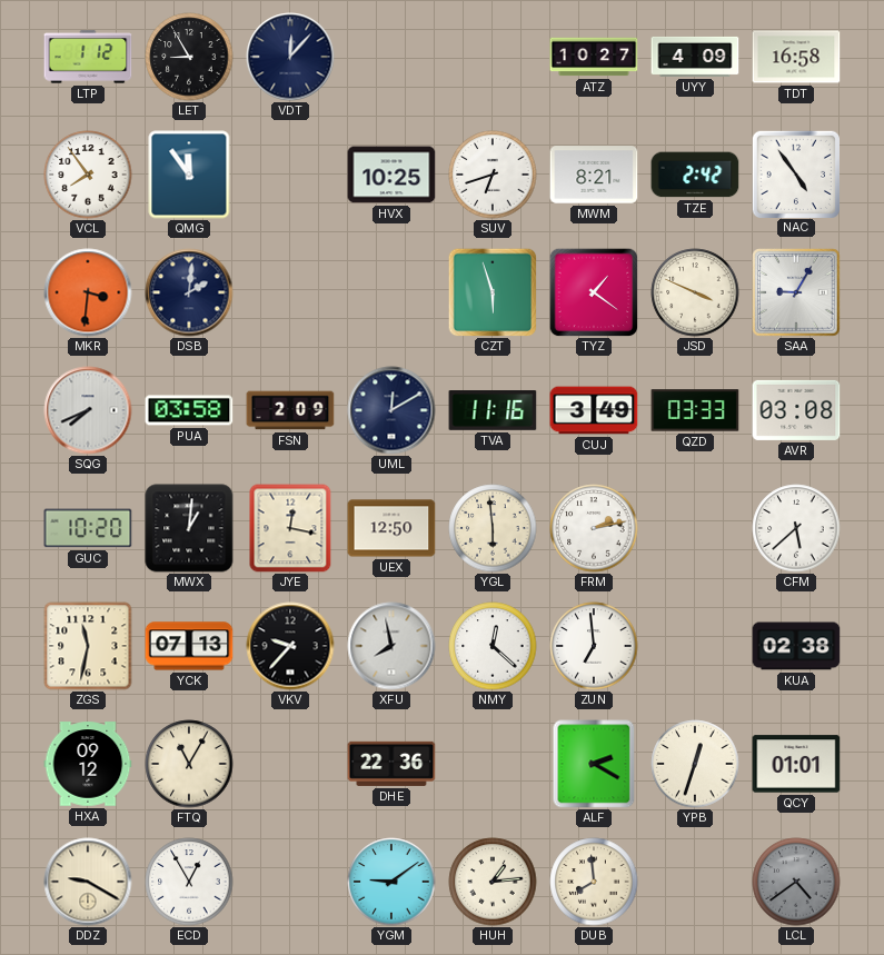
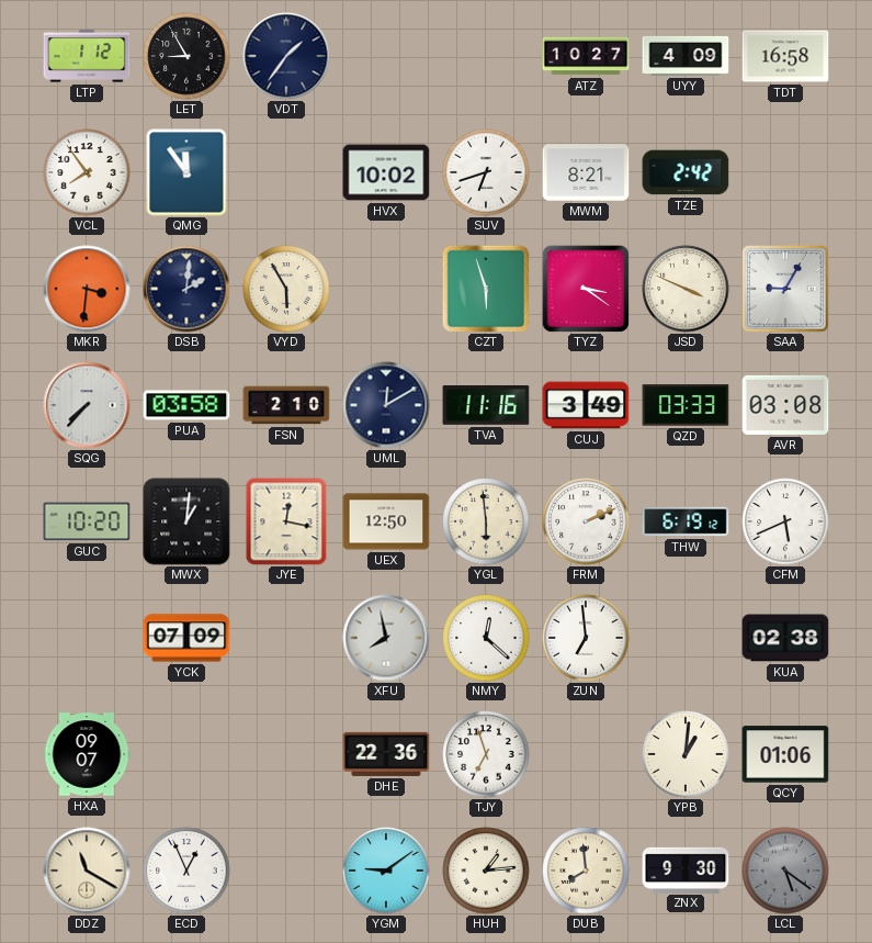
VDT: 12:07 -> 1:36
HVX: 10:25 -> 10:02
NAC: 4:54 -> none
VYD: none -> 5:55
TYZ: 1:21 -> 3:21
SQG: 7:41 -> 7:37
FSN: 2:09 -> 2:10
FRM: 2:13 -> 2:11
THW: none -> 6:19
CFM: 5:38 -> 5:41
ZGS: 11:32 -> none
YCK: 07:13 -> 07:09
VKV: 9:37 -> none
HXA: 09:12 -> 09:07
FTQ: 11:05 -> none
TJY: none -> 6:57
ALF: 2:20 -> none
YPB: 12:33 -> 1:01
QCY: 01:01 -> 01:06
DDZ: 9:20 -> 11:20
ECD: 12:55 -> 12:56
ZNX: none -> 9:30
LCL: 4:39 -> 5:21
